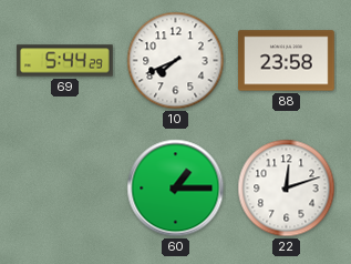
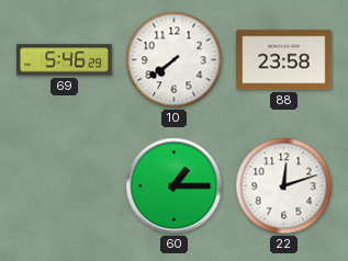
69: 5:44 -> 5:46
10: 7:41 -> 7:39
